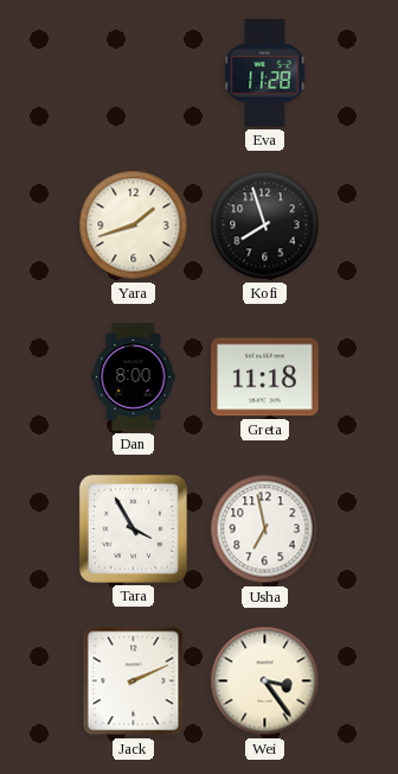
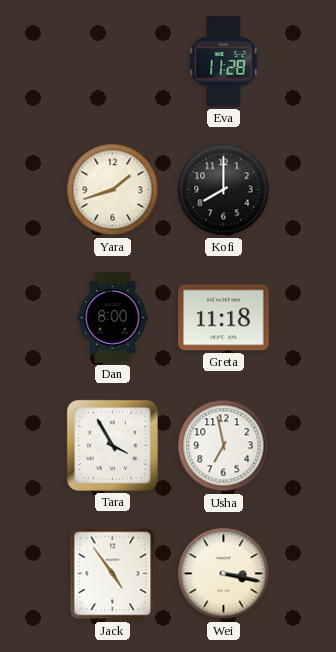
Kofi: 7:57 -> 8:00
Jack: 2:11 -> 4:54
Wei: 3:24 -> 3:17
